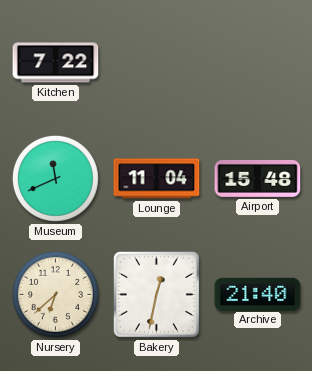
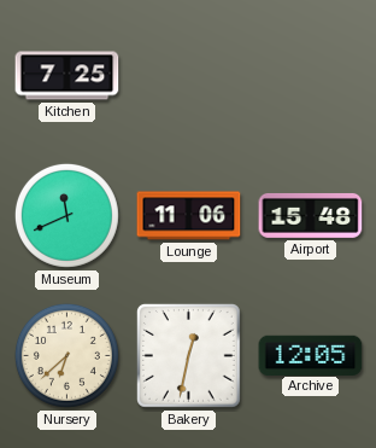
Kitchen: 7:22 -> 7:25
Lounge: 11:04 -> 11:06
Archive: 21:40 -> 12:05
